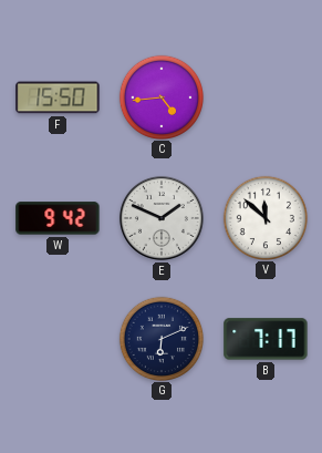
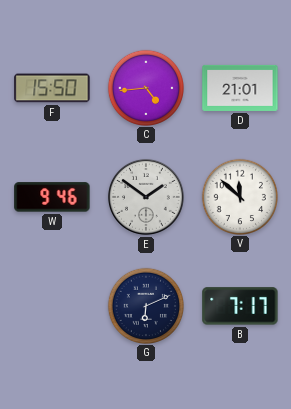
D: none -> 21:01
W: 9:42 -> 9:46
E: 1:49 -> 1:51
